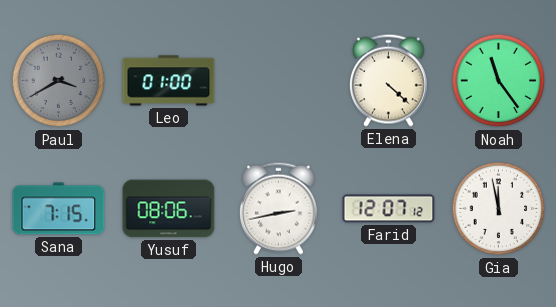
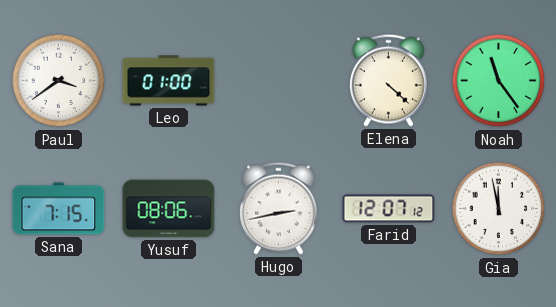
Paul: 3:40 -> 3:39
Paul dial: grey -> white
